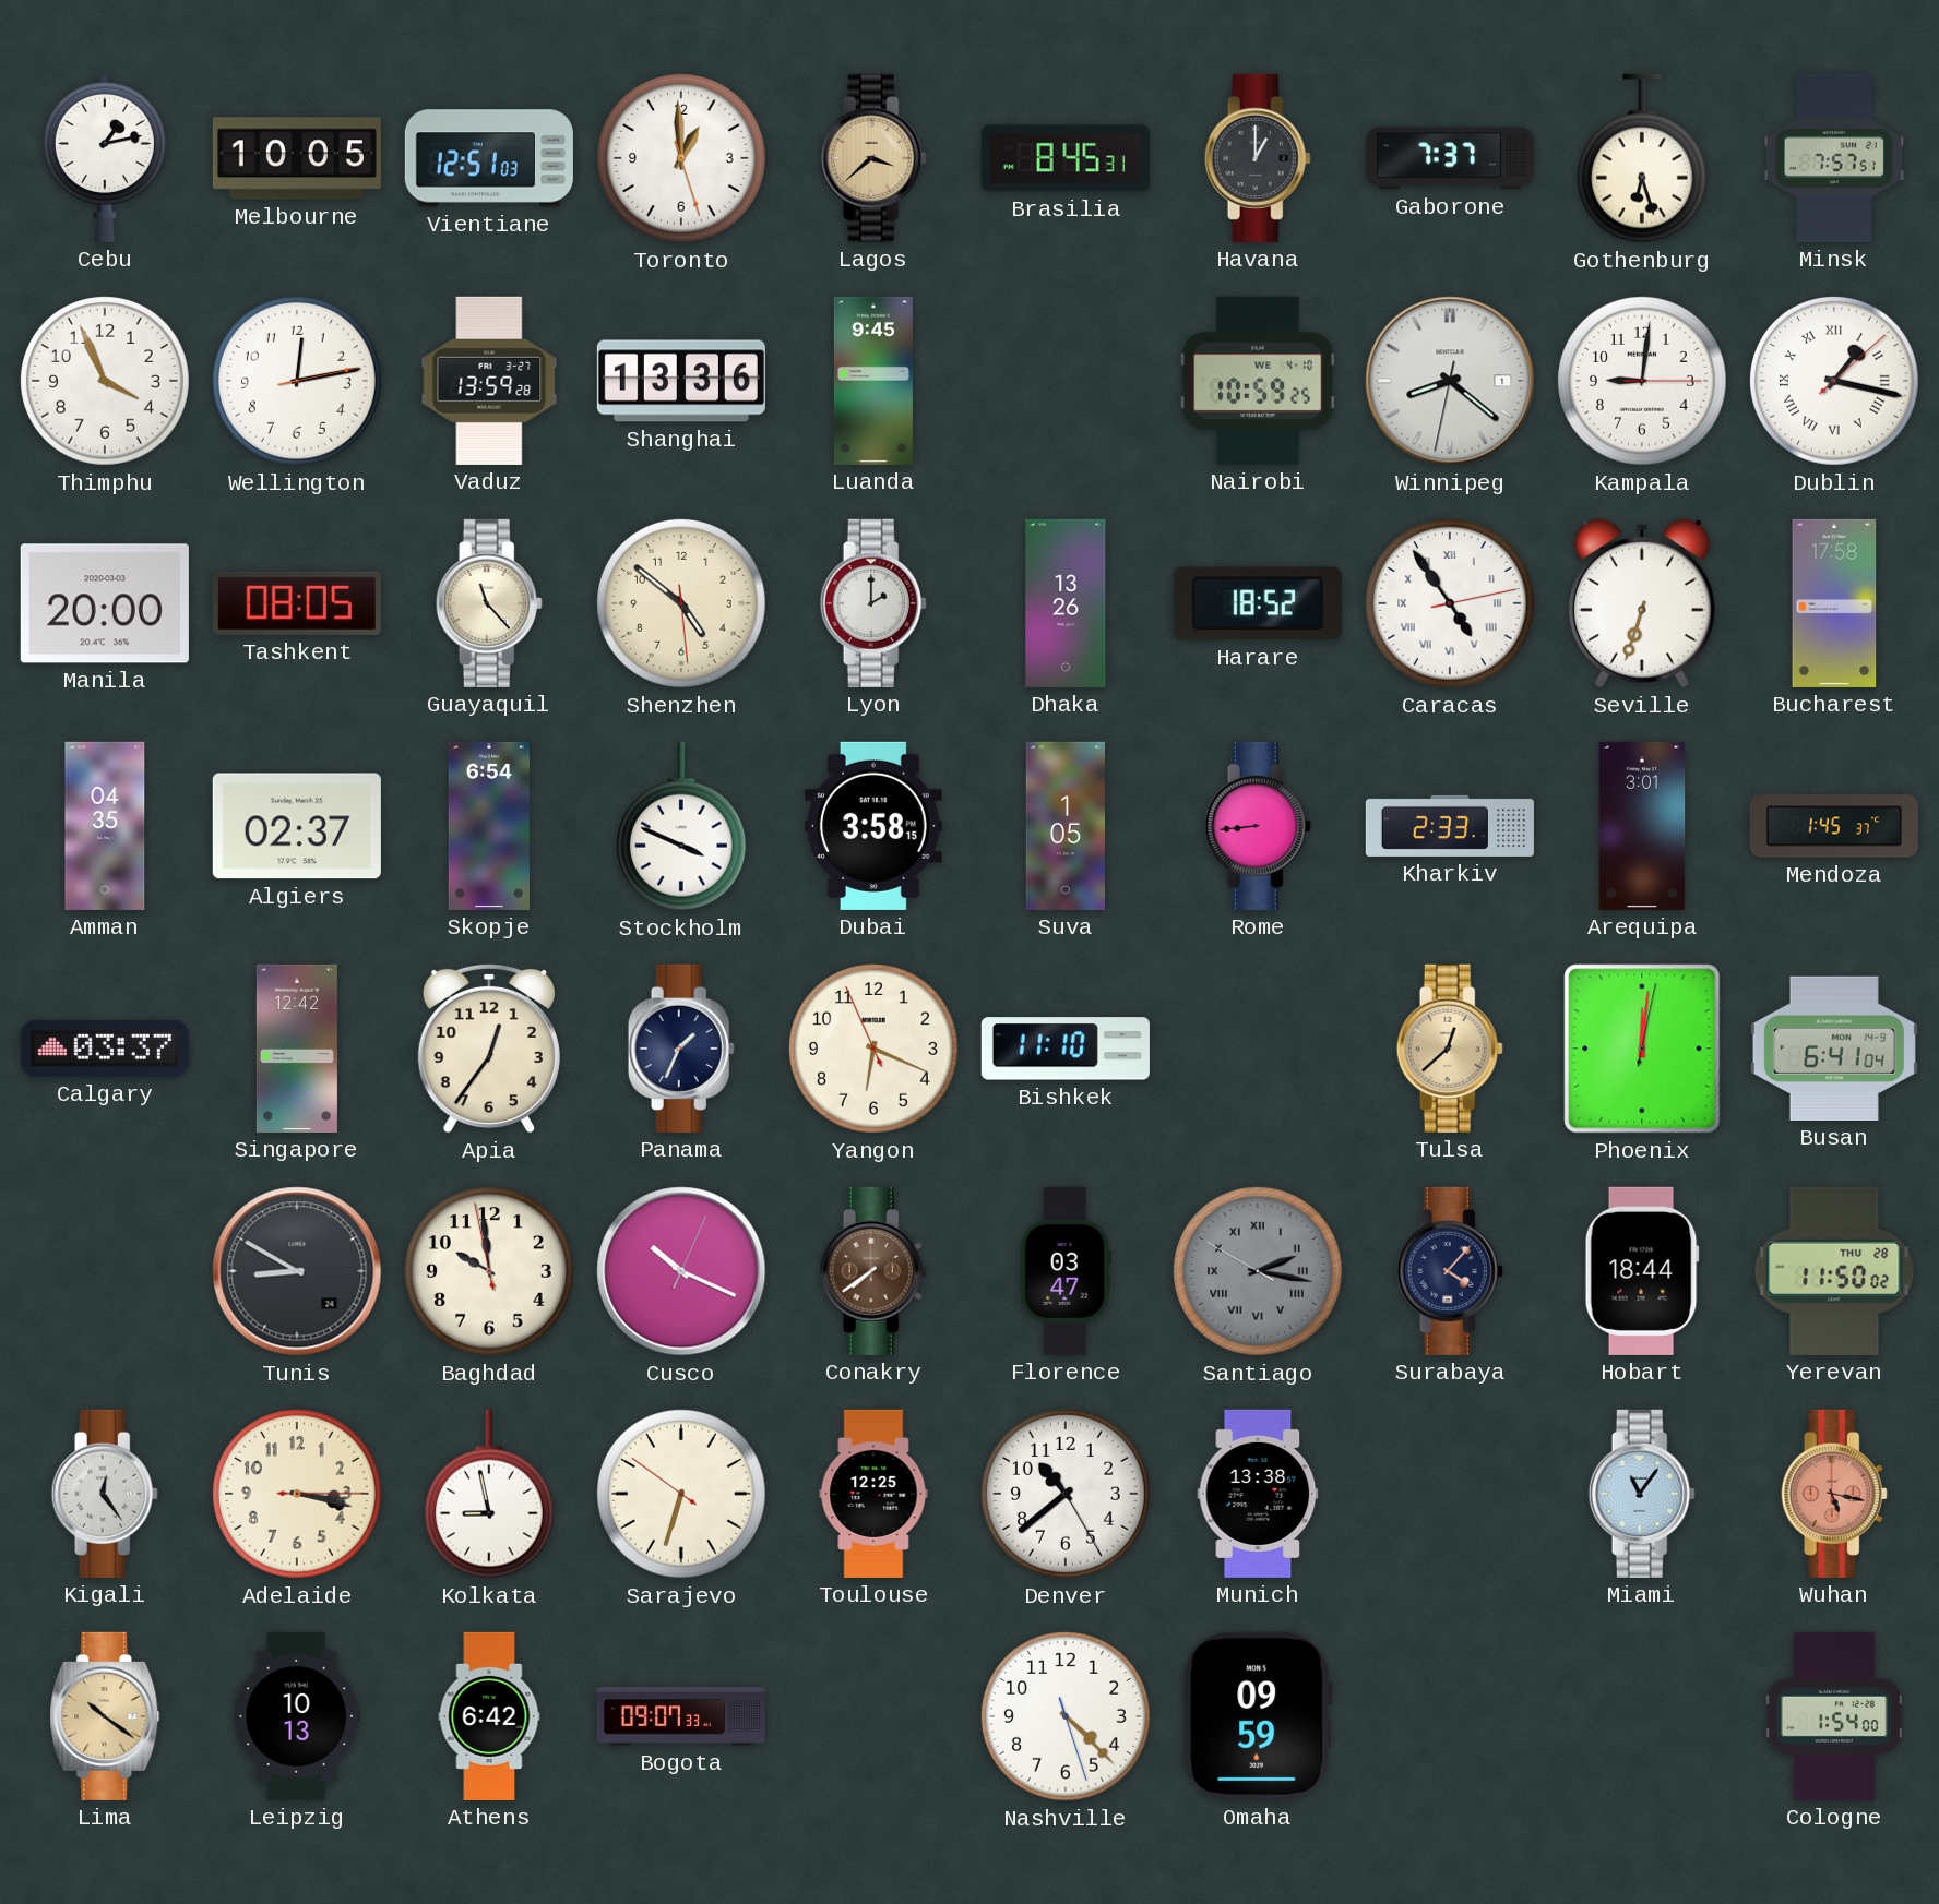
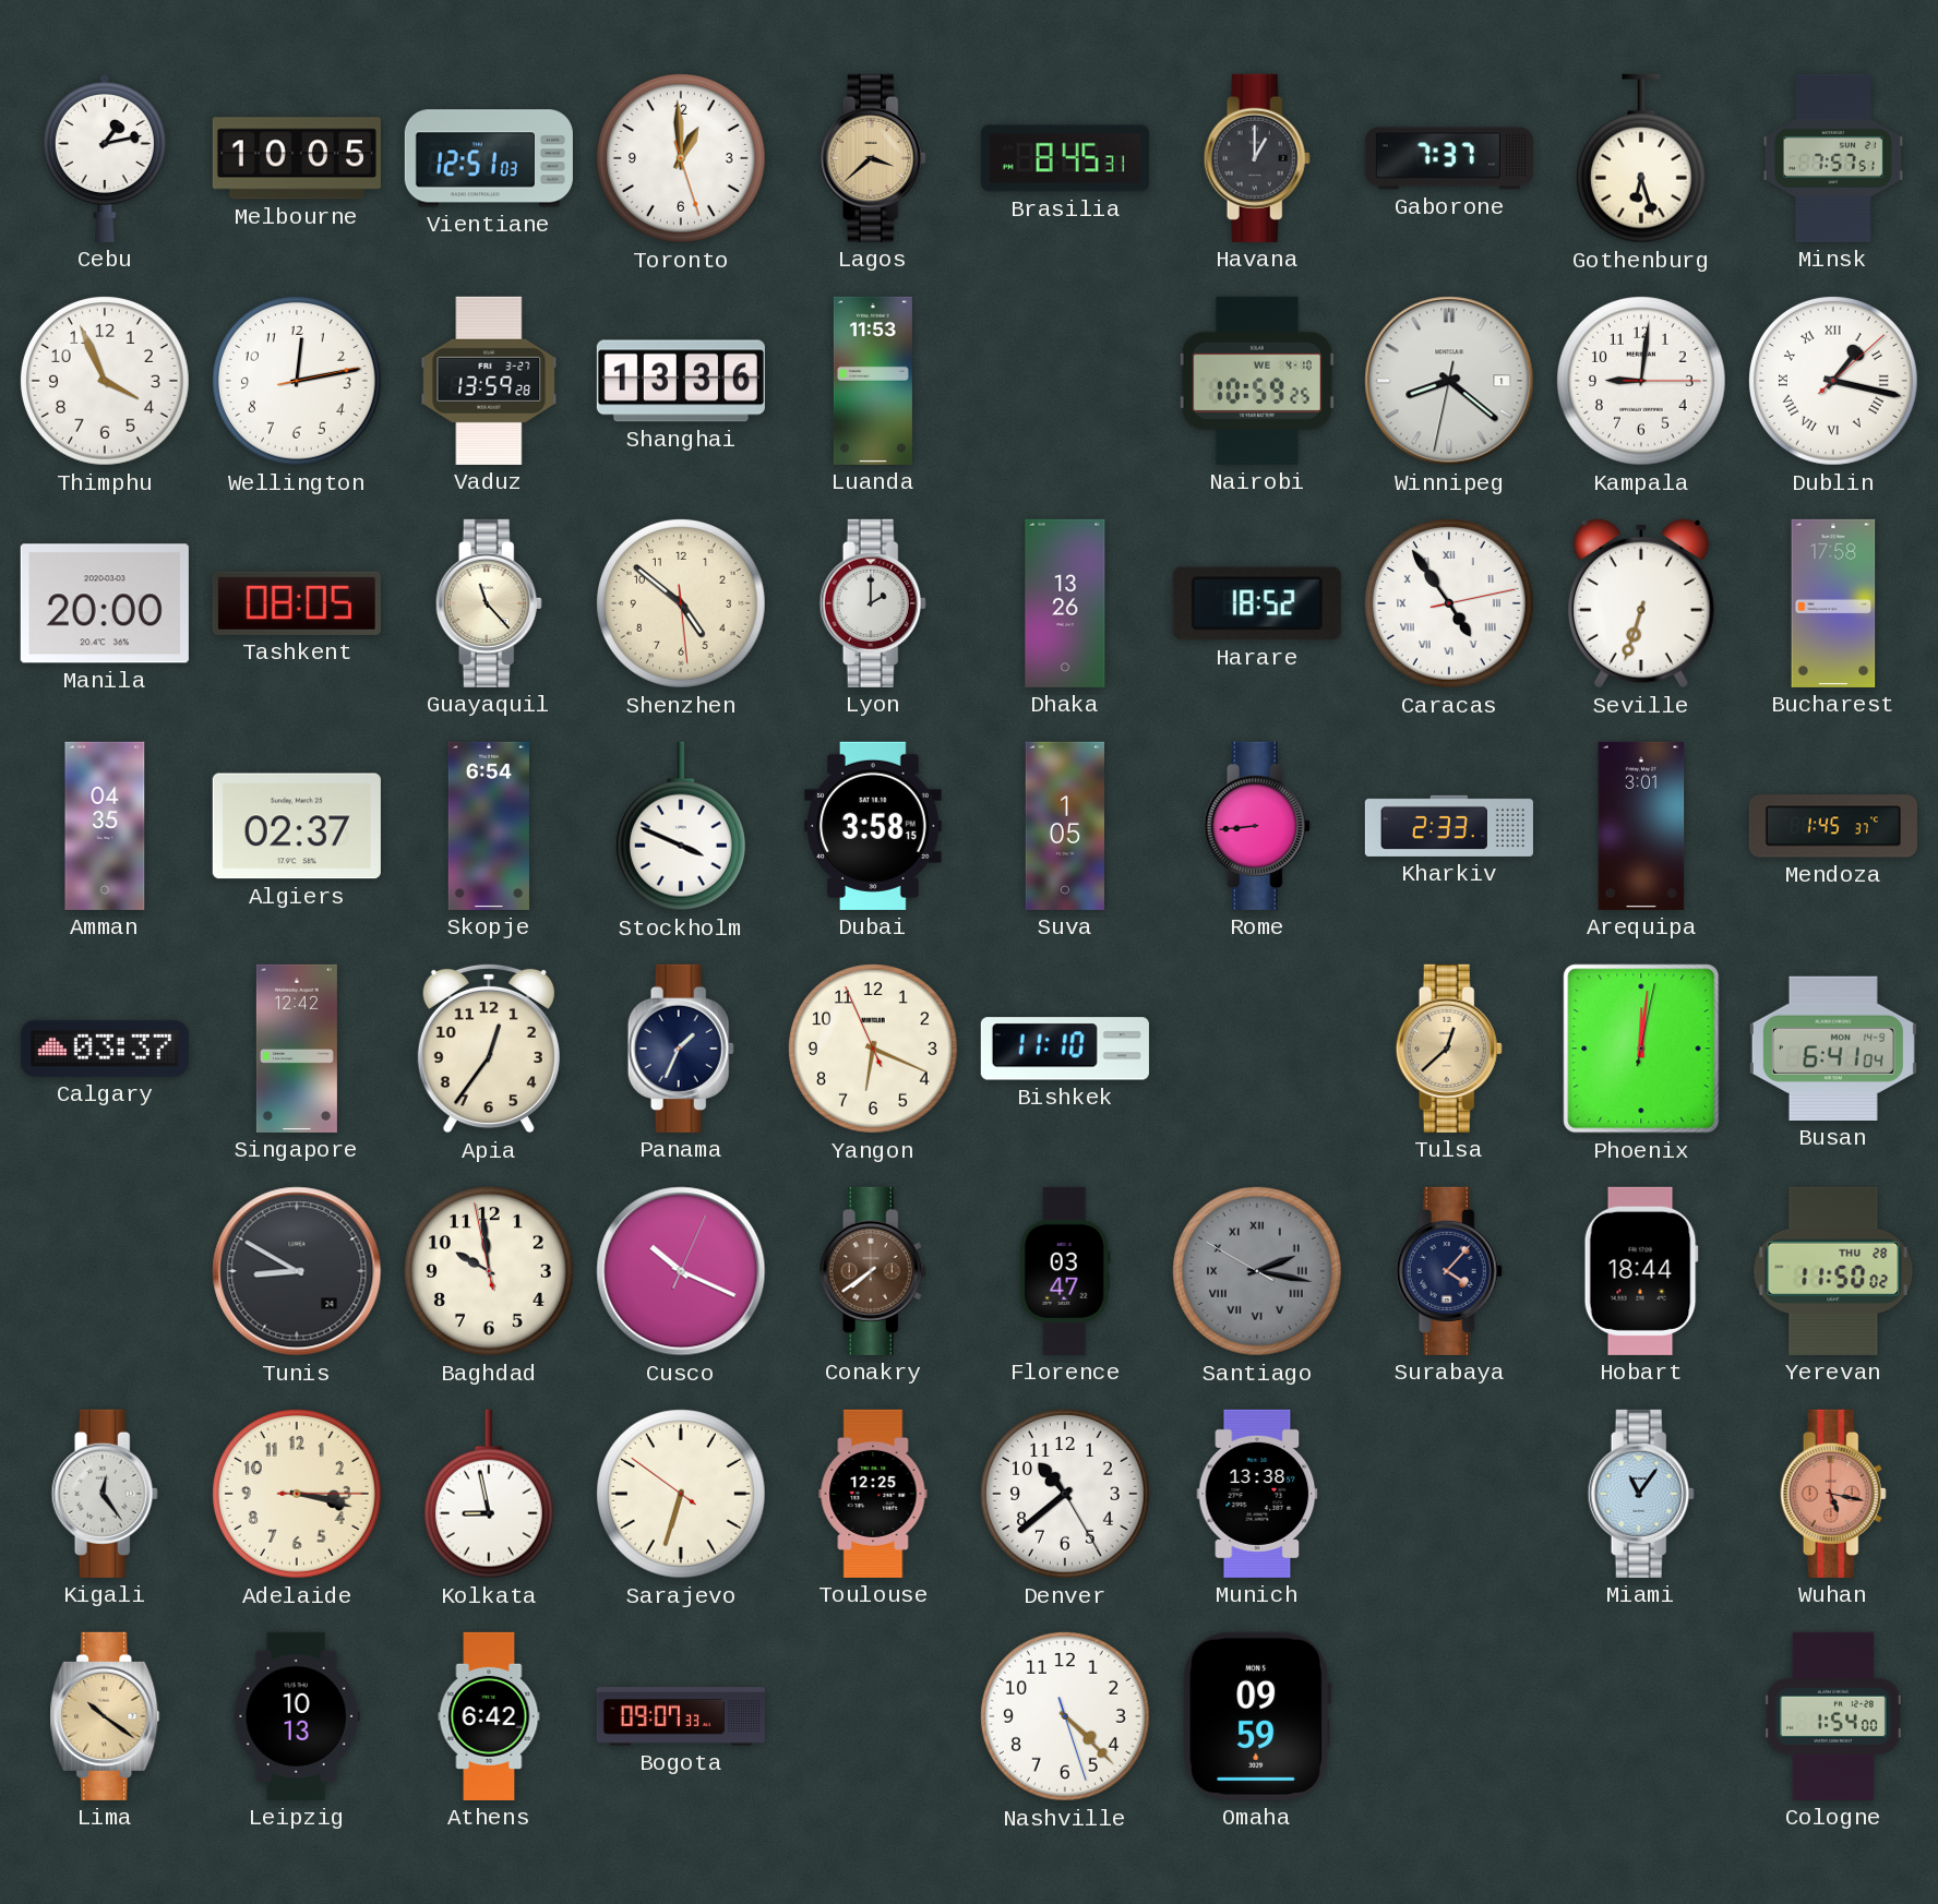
Luanda: 9:45 -> 11:53
